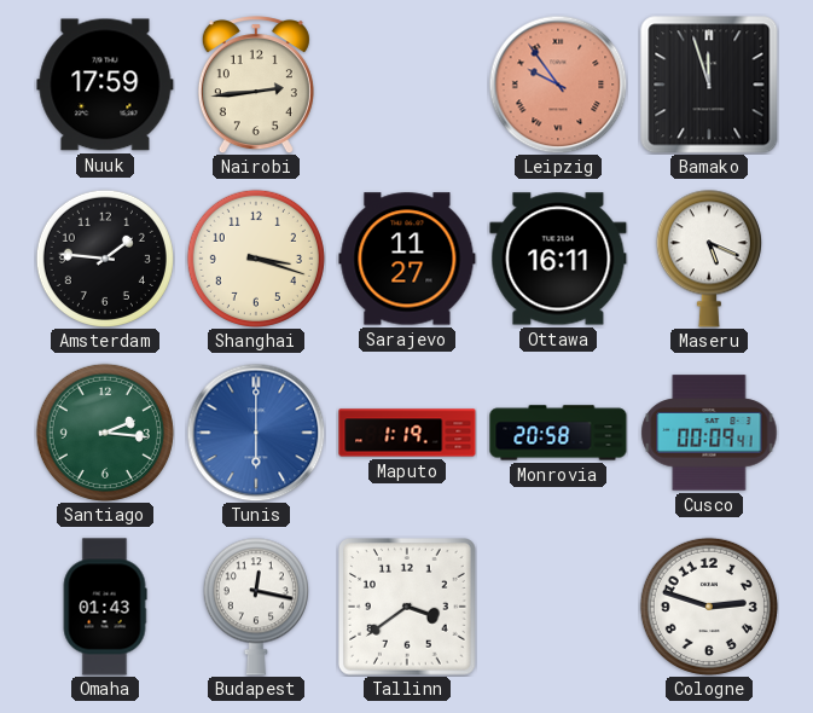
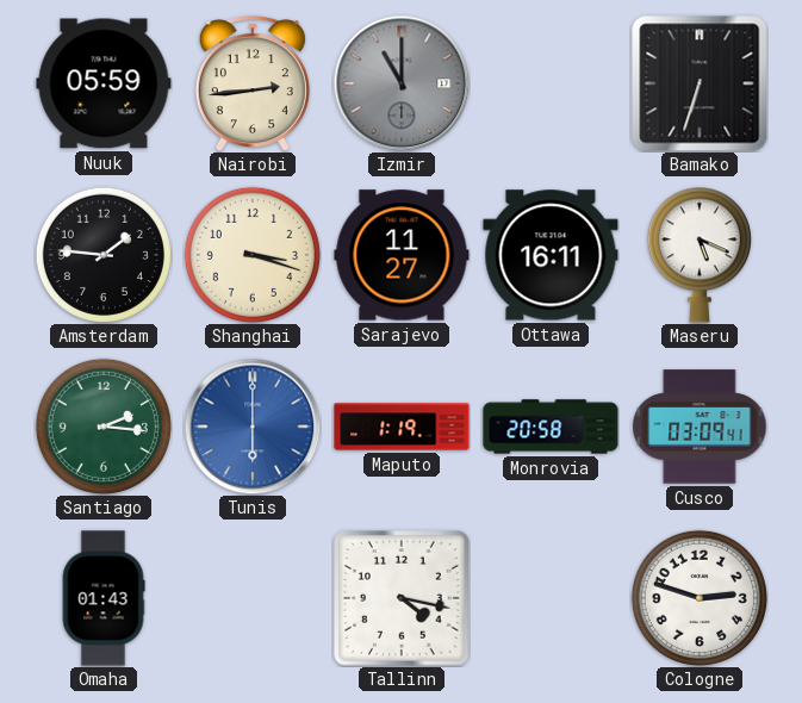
Nuuk: 17:59 -> 05:59
Izmir: none -> 11:00
Leipzig: 9:54 -> none
Bamako: 11:57 -> 6:33
Cusco: 00:09 -> 03:09
Budapest: 12:17 -> none
Tallinn: 3:39 -> 4:17
